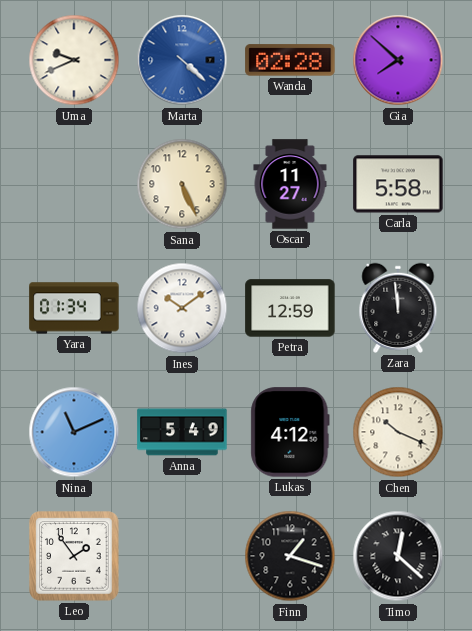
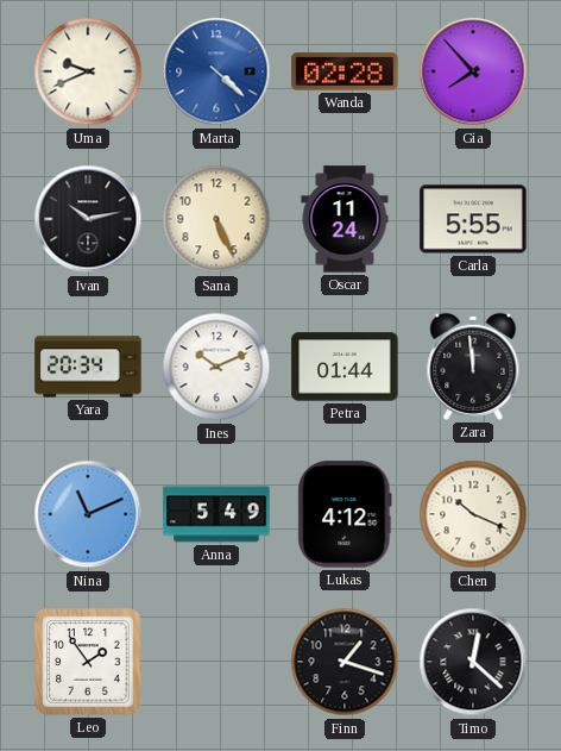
Gia: 7:52 -> 7:53
Ivan: none -> 10:13
Oscar: 11:27 -> 11:24
Carla: 5:58 -> 5:55
Yara: 01:34 -> 20:34
Ines: 10:09 -> 10:11
Petra: 12:59 -> 01:44
